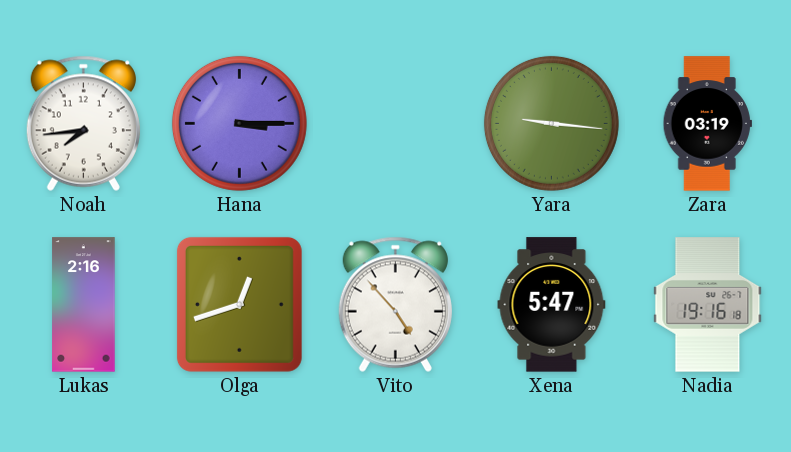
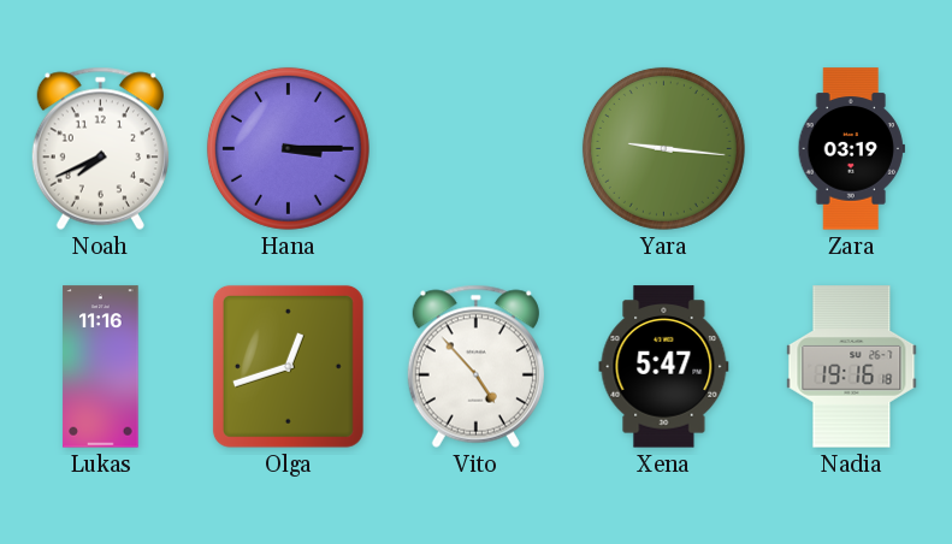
Noah: 7:44 -> 7:41
Lukas: 2:16 -> 11:16
